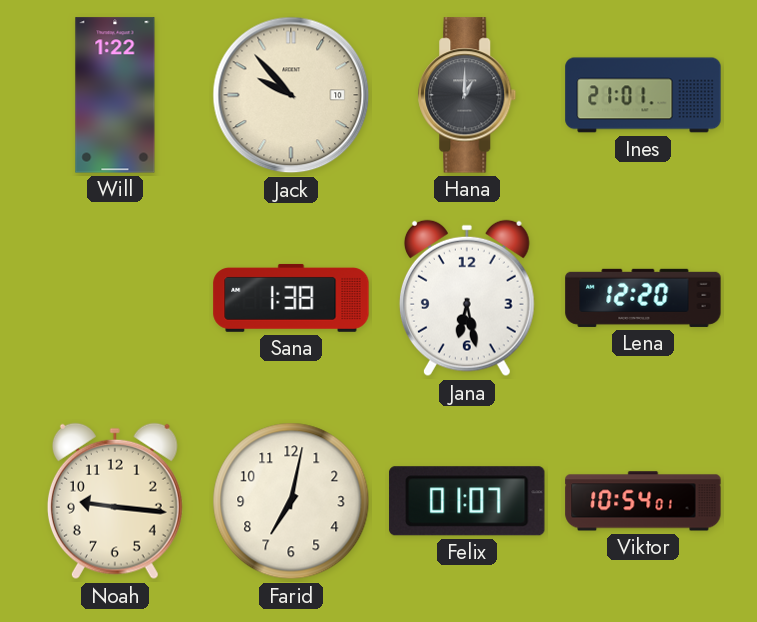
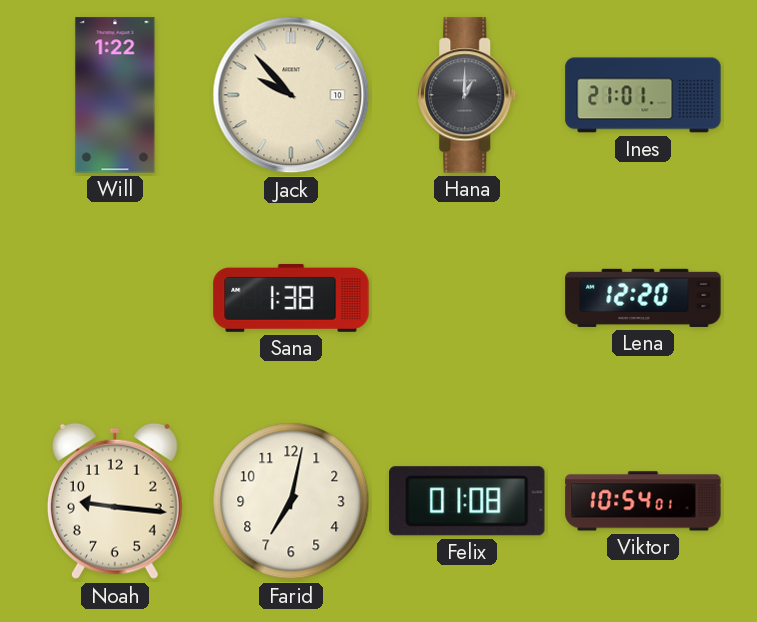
Jana: 6:28 -> none
Felix: 01:07 -> 01:08
